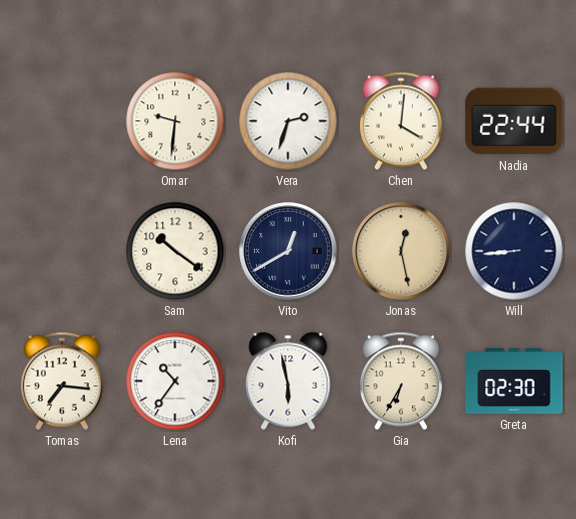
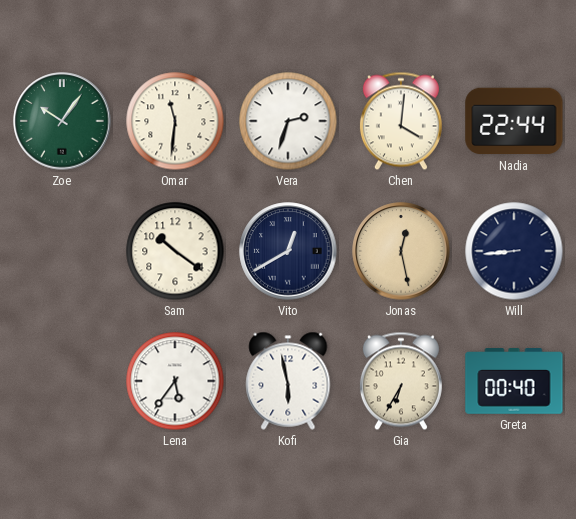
Zoe: none -> 10:06
Omar: 9:31 -> 11:31
Tomas: 7:16 -> none
Lena: 10:36 -> 5:36
Greta: 02:30 -> 00:40
